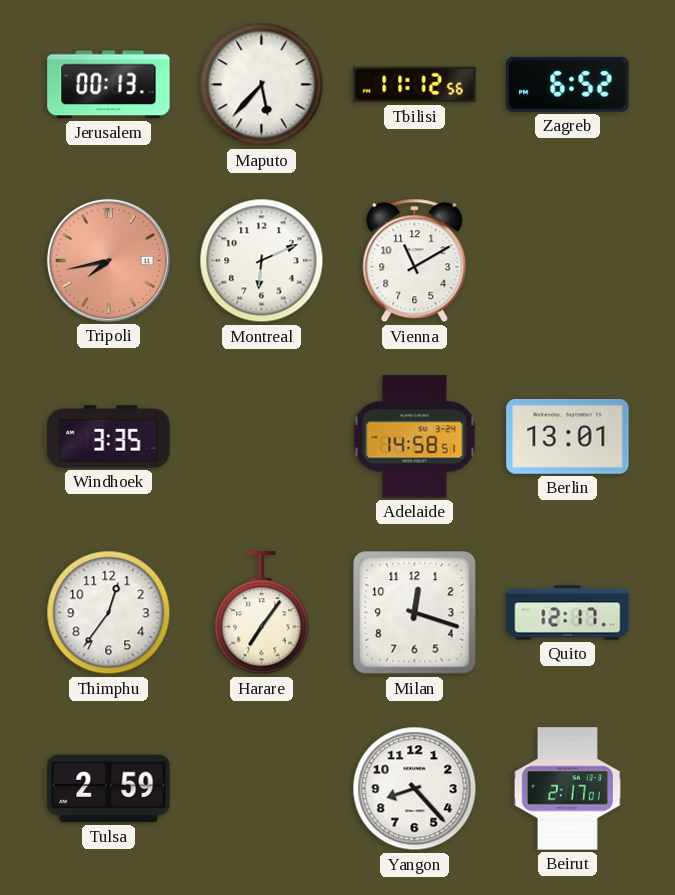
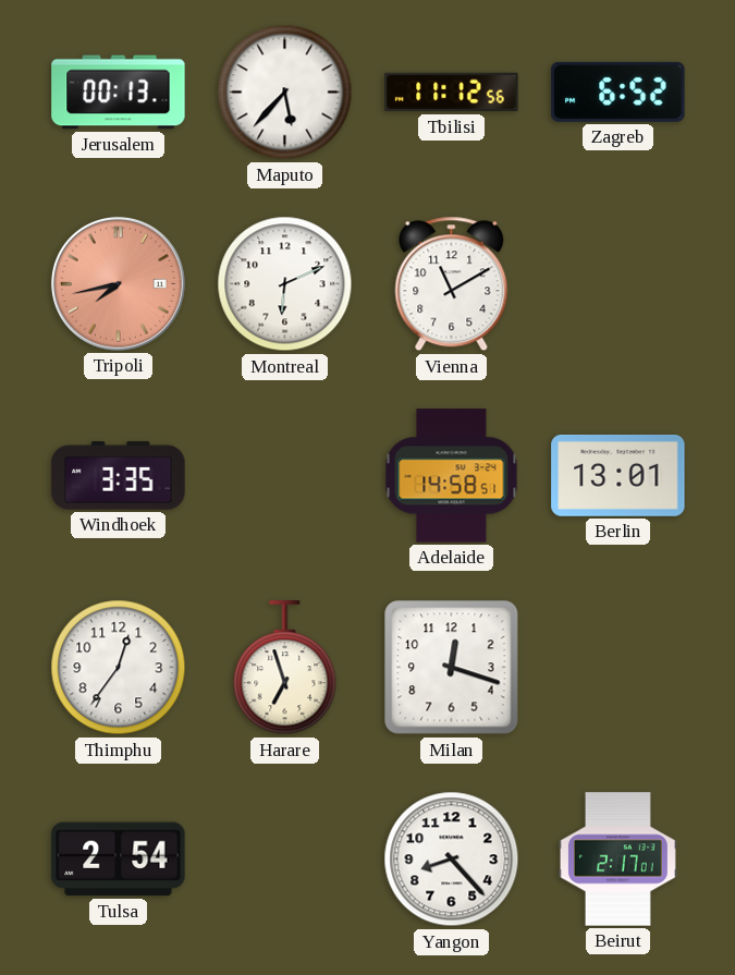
Harare: 7:06 -> 6:57
Quito: 12:17 -> none
Tulsa: 2:59 -> 2:54
